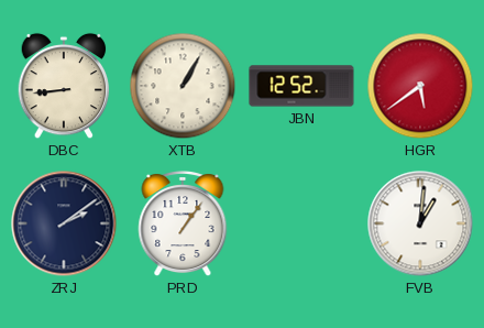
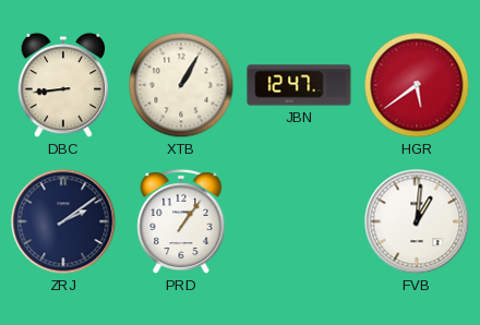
JBN: 12:52 -> 12:47
